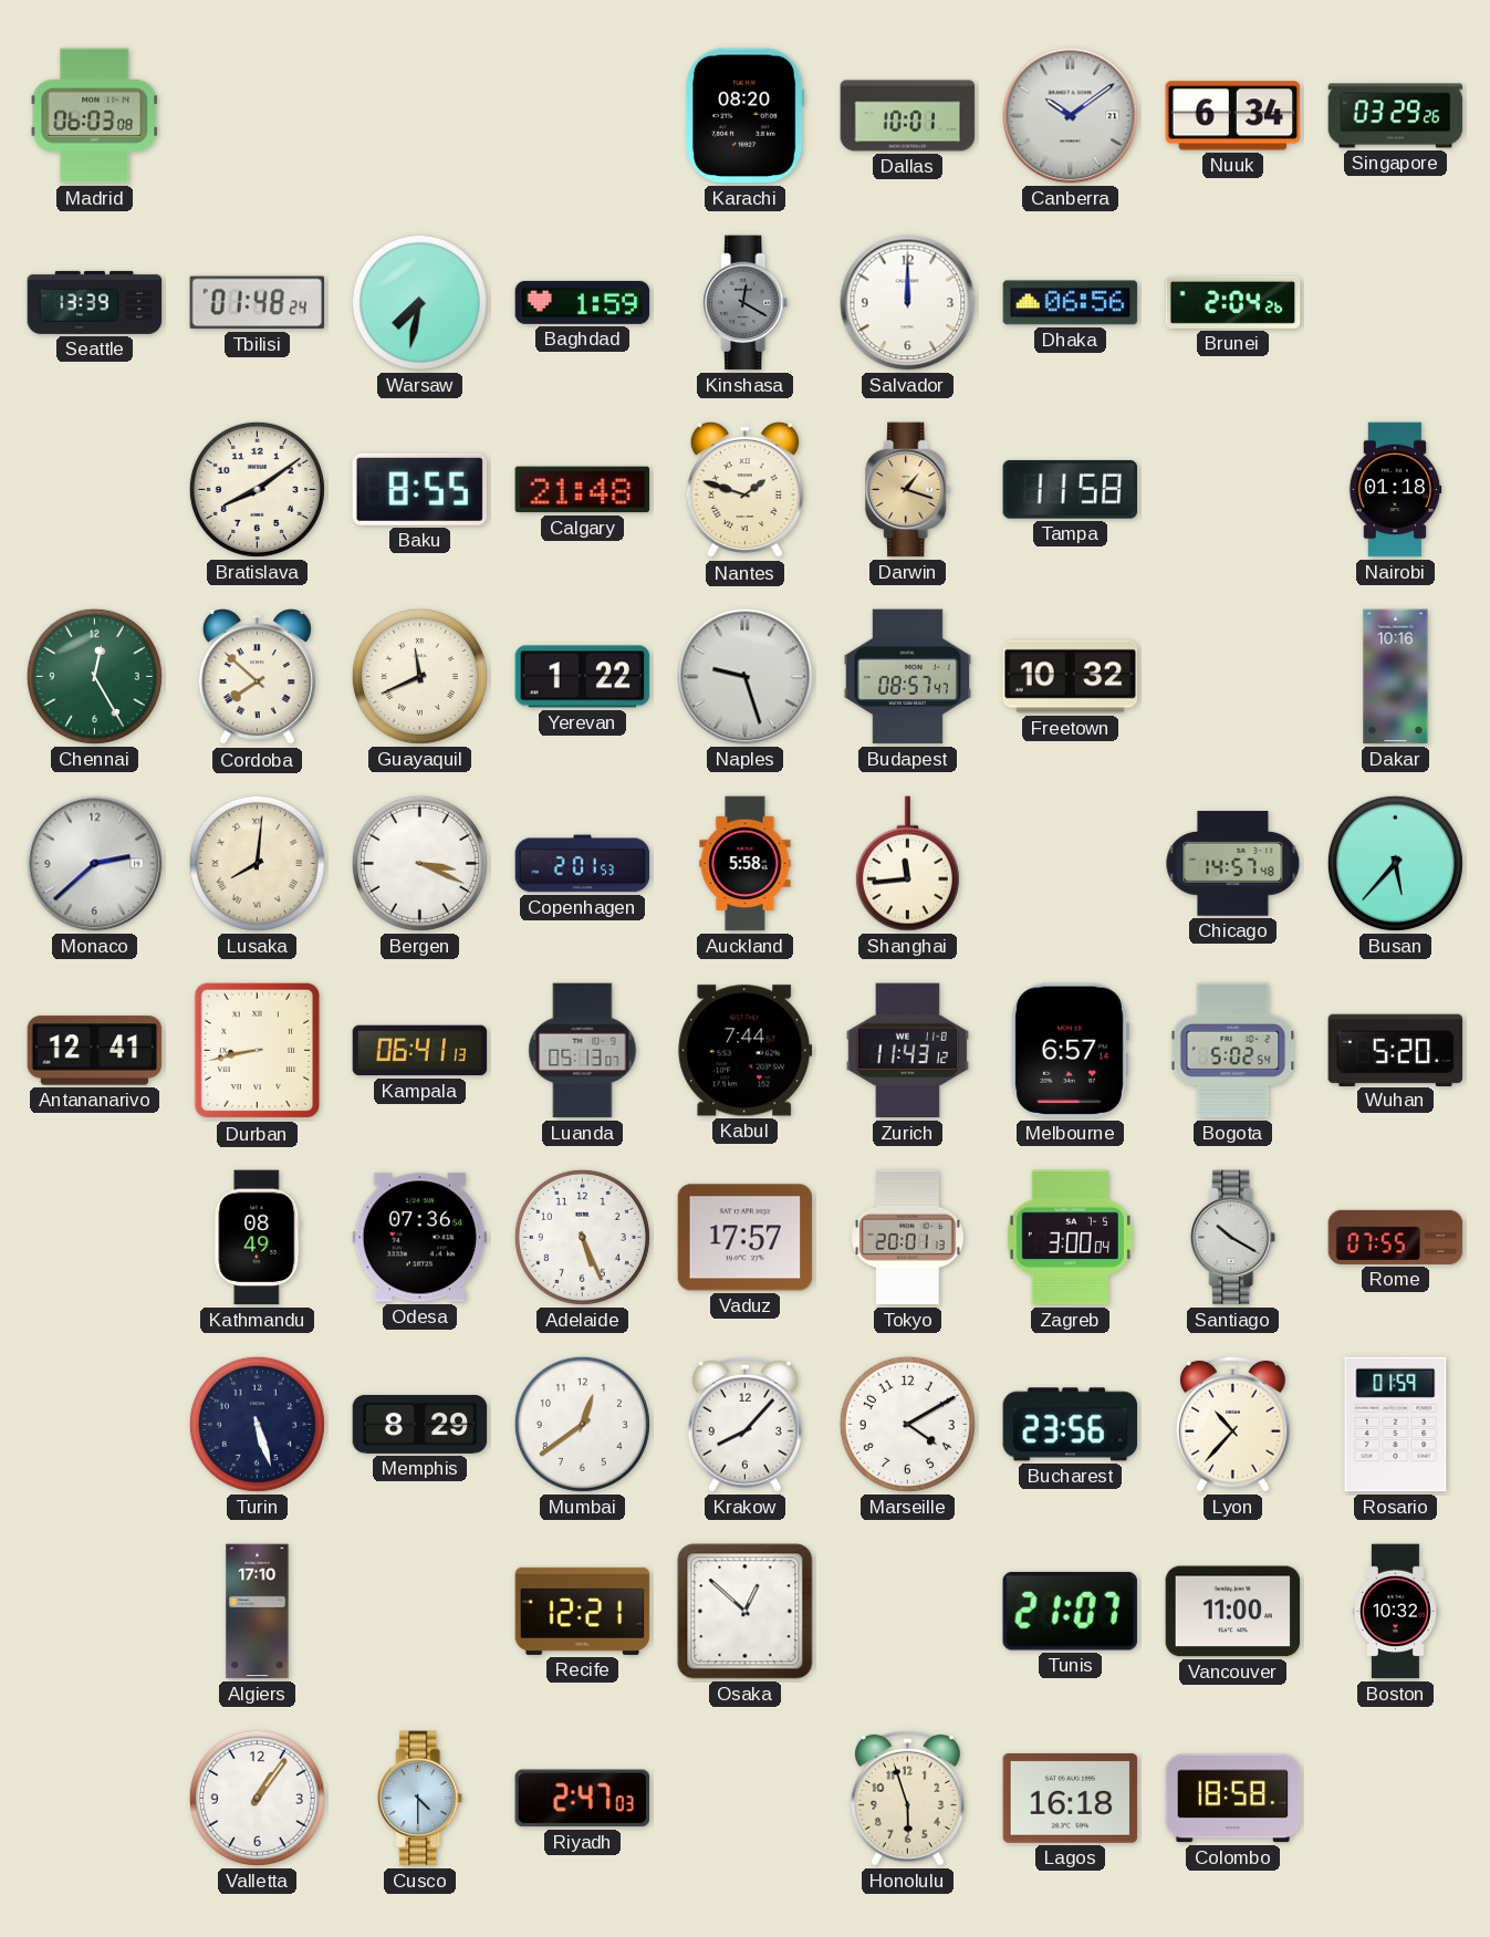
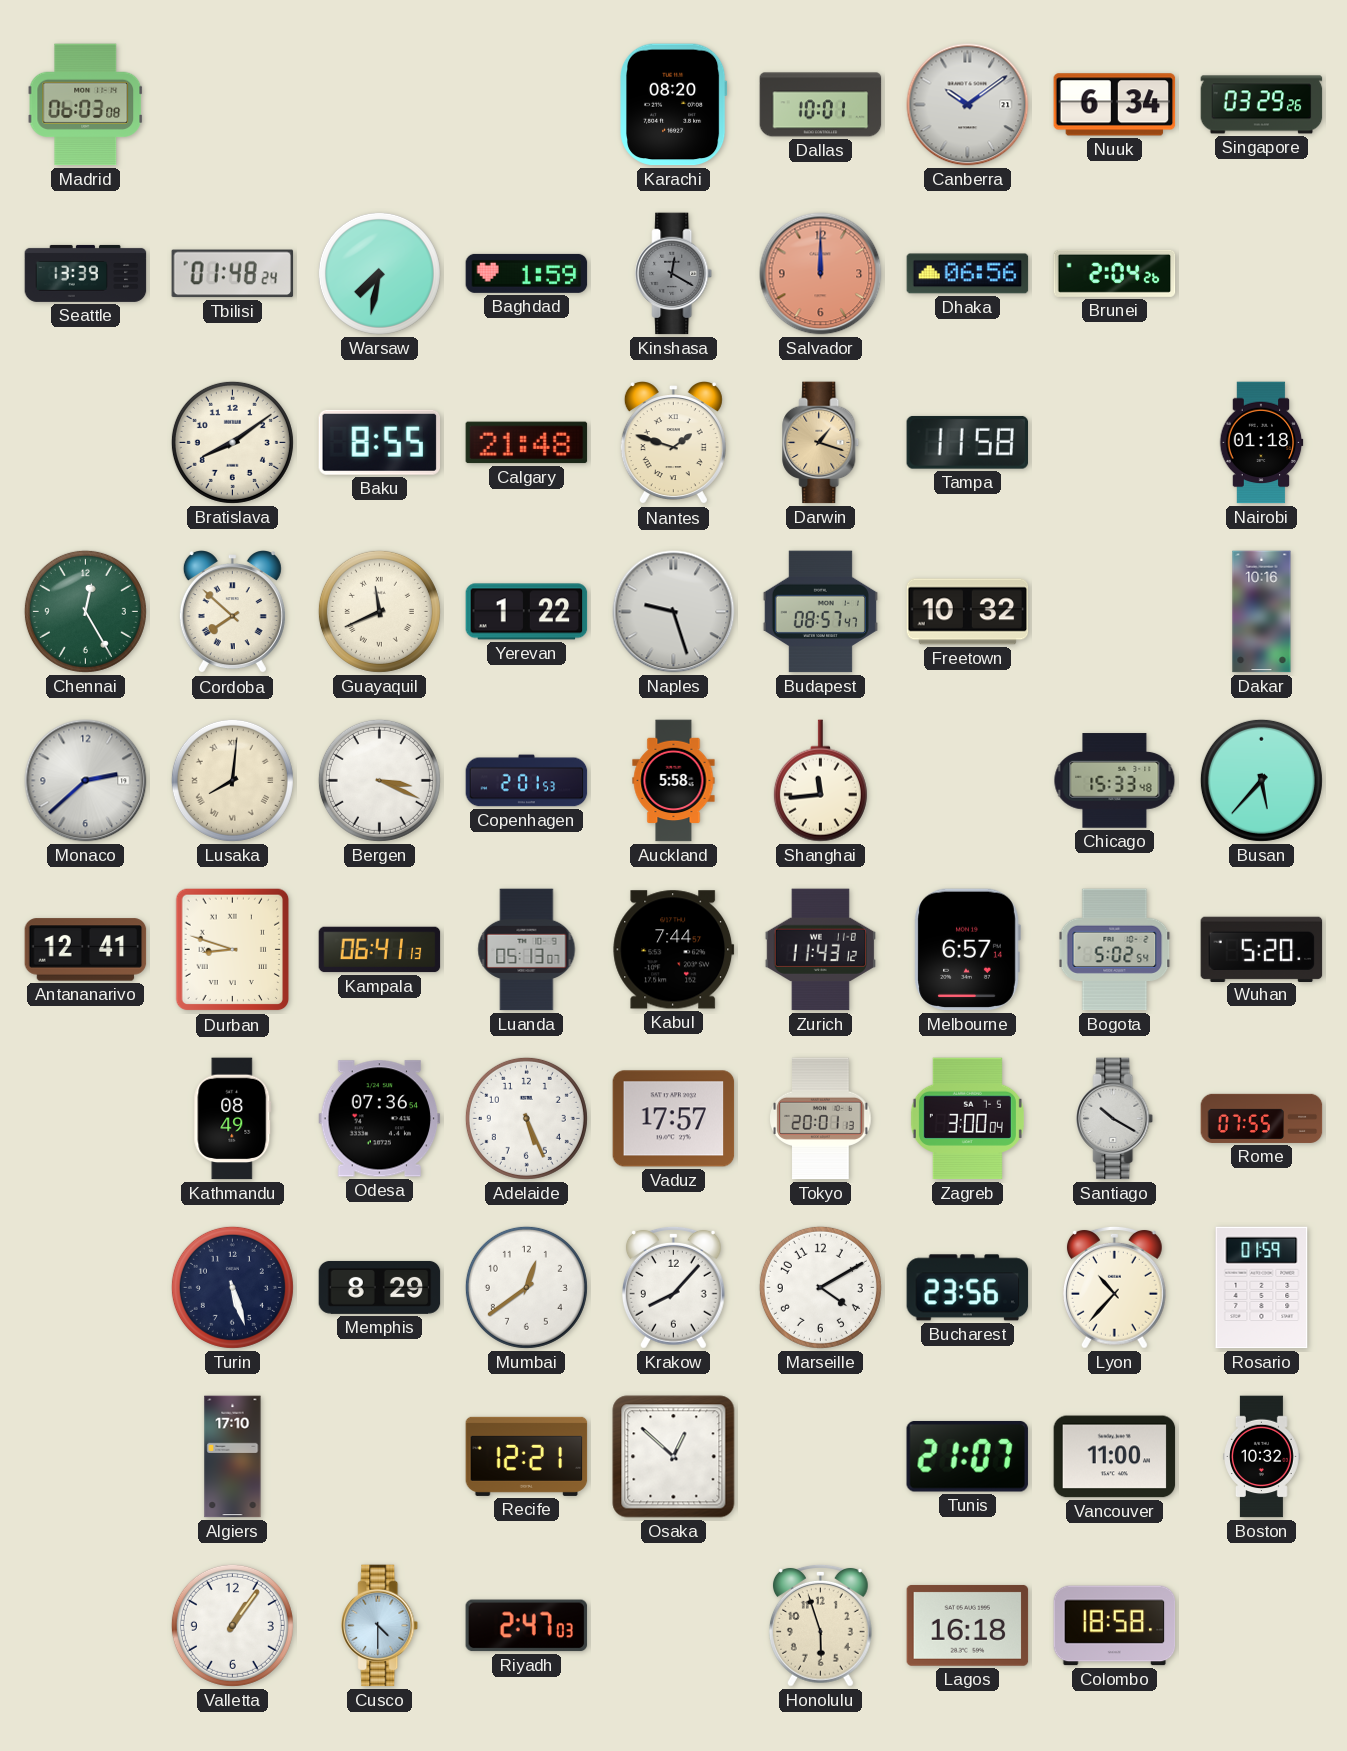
Salvador dial: white -> salmon
Chicago: 14:57 -> 15:33
Durban: 8:43 -> 8:48
